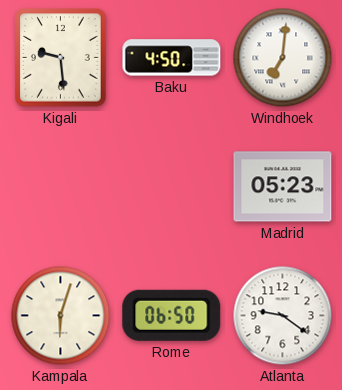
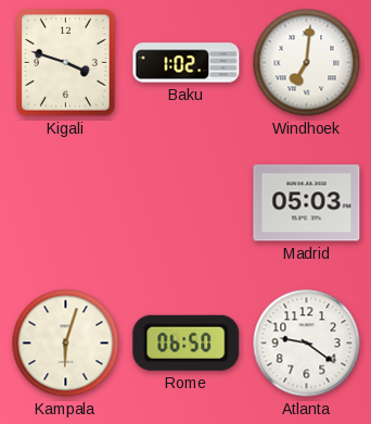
Kigali: 9:29 -> 3:48
Baku: 4:50 -> 1:02
Madrid: 05:23 -> 05:03
